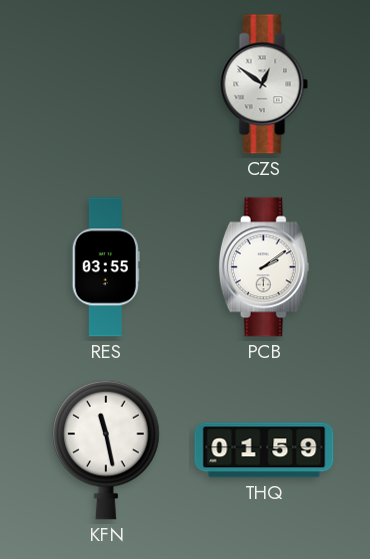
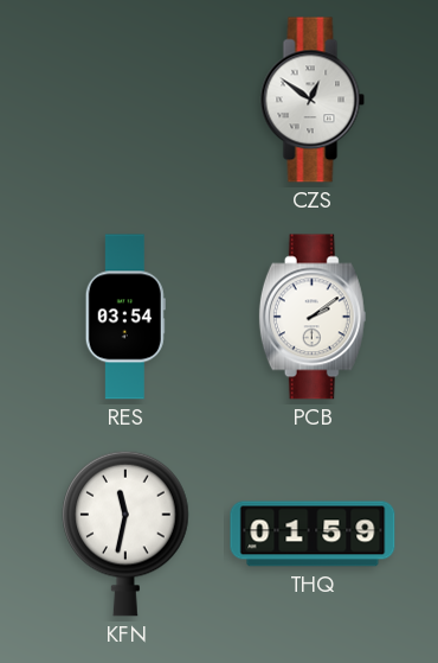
RES: 03:55 -> 03:54
KFN: 11:28 -> 11:32
